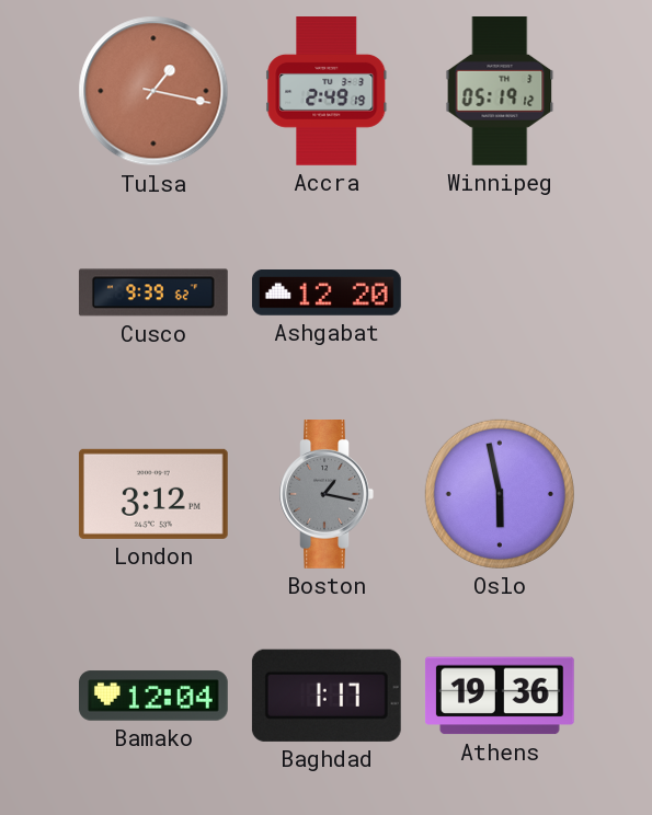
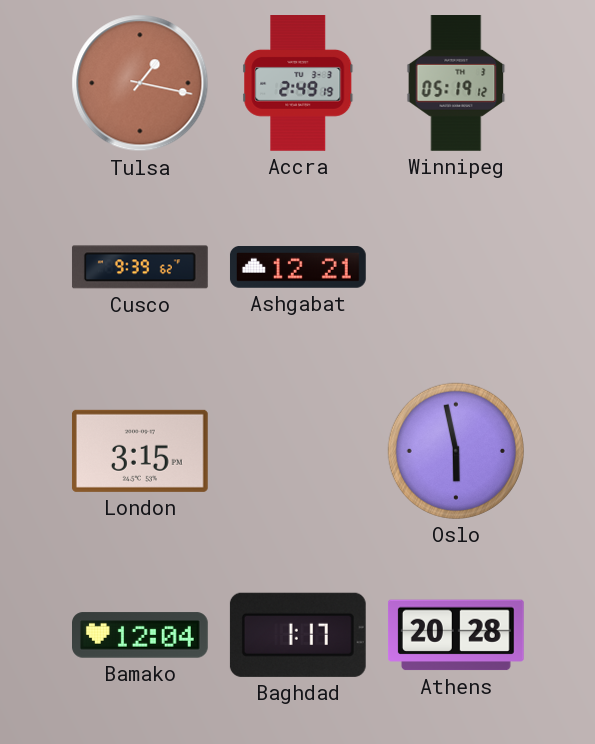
Ashgabat: 12:20 -> 12:21
London: 3:12 -> 3:15
Boston: 1:17 -> none
Athens: 19:36 -> 20:28
